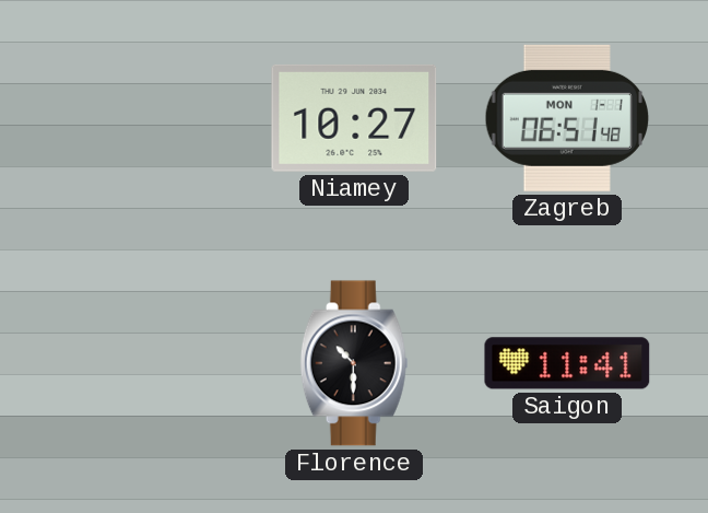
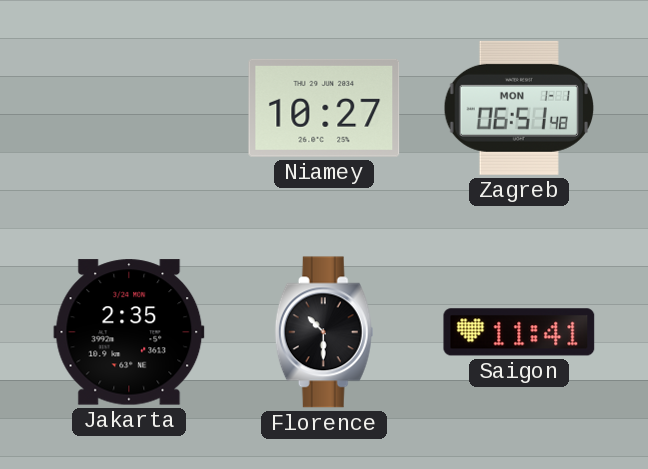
Jakarta: none -> 2:35
